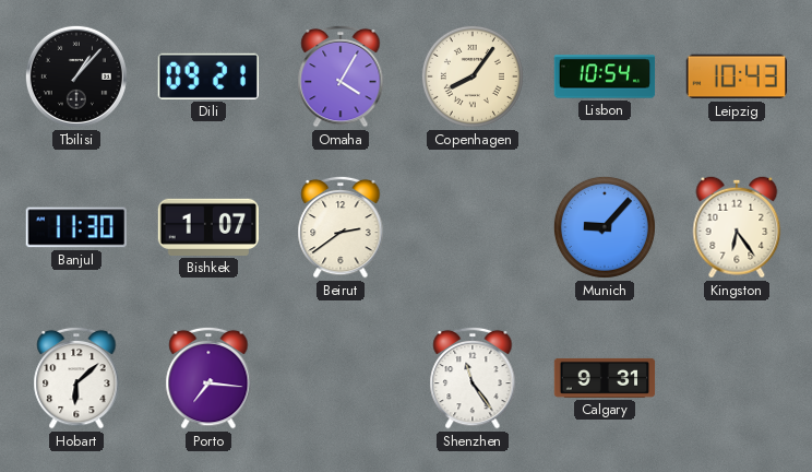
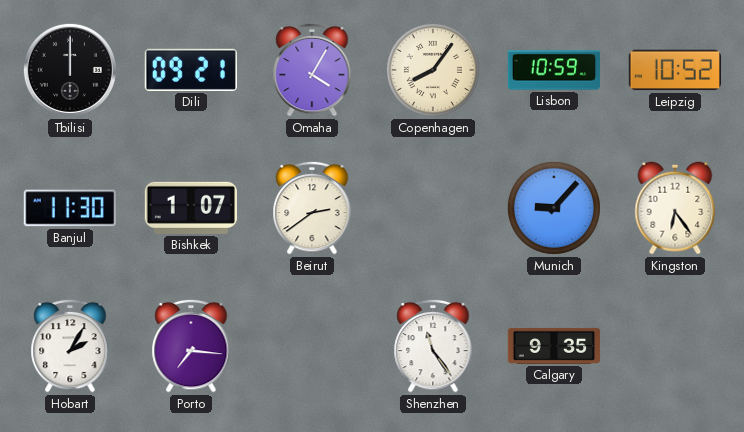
Tbilisi: 1:07 -> 12:00
Lisbon: 10:54 -> 10:59
Leipzig: 10:43 -> 10:52
Hobart: 6:08 -> 2:05
Calgary: 9:31 -> 9:35
